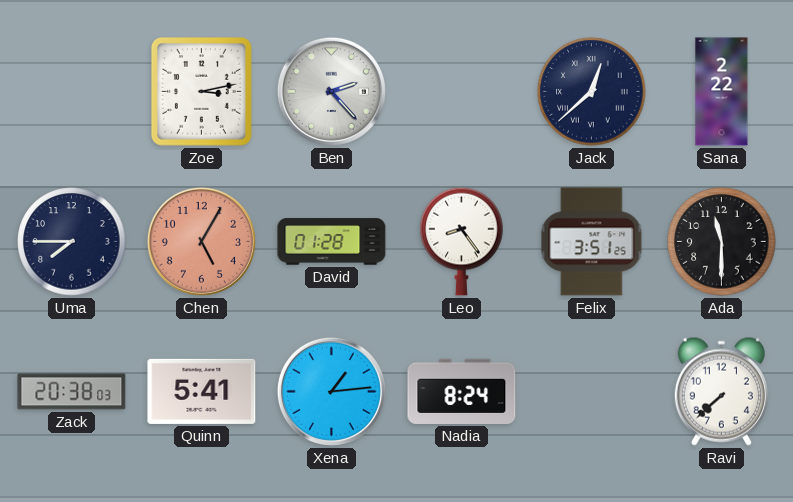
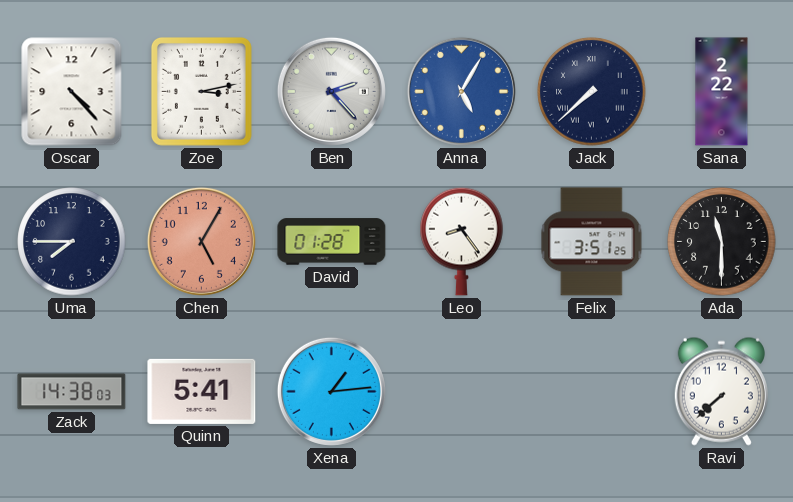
Oscar: none -> 4:23
Anna: none -> 5:05
Jack: 12:38 -> 7:38
Zack: 20:38 -> 14:38
Nadia: 8:24 -> none
